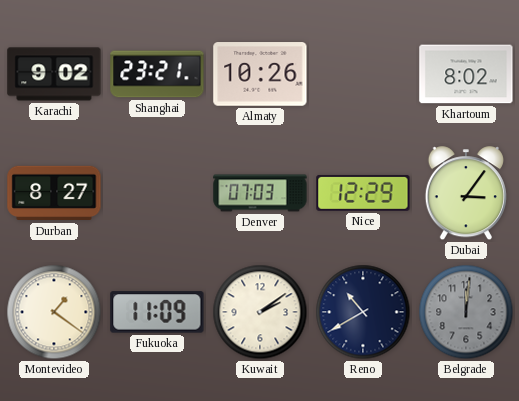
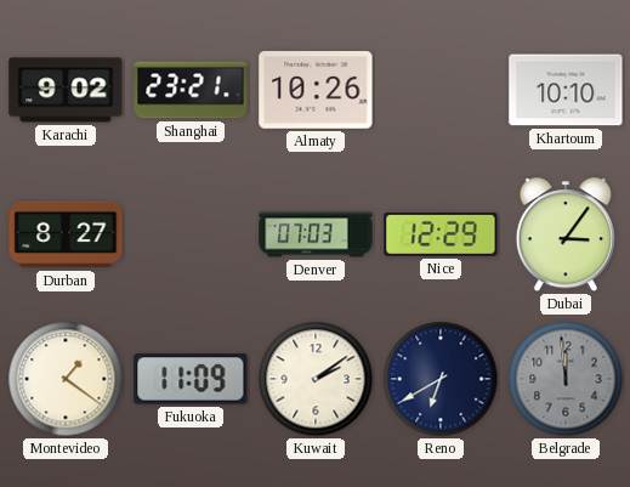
Khartoum: 8:02 -> 10:10
Reno: 10:40 -> 6:40
Belgrade: 12:01 -> 11:59
